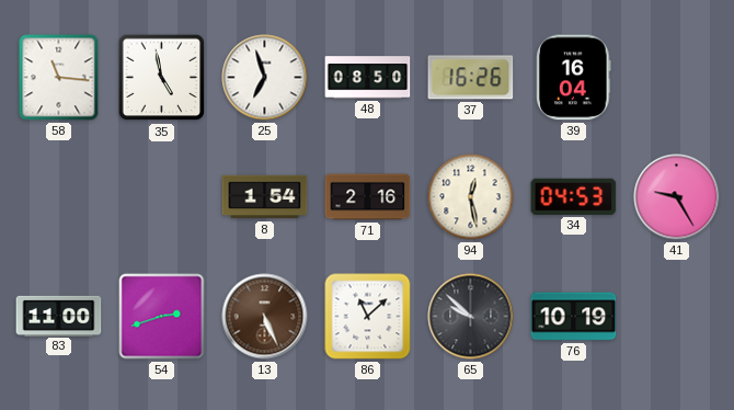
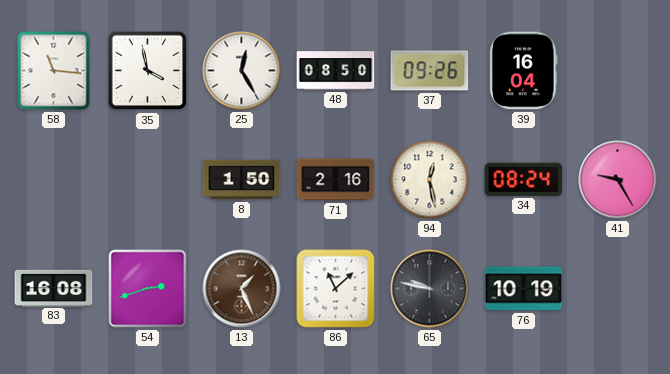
35: 4:58 -> 3:58
25: 6:57 -> 12:25
37: 16:26 -> 09:26
8: 1:54 -> 1:50
34: 04:53 -> 08:24
83: 11:00 -> 16:08
13: 5:26 -> 1:26
65: 9:52 -> 9:47
